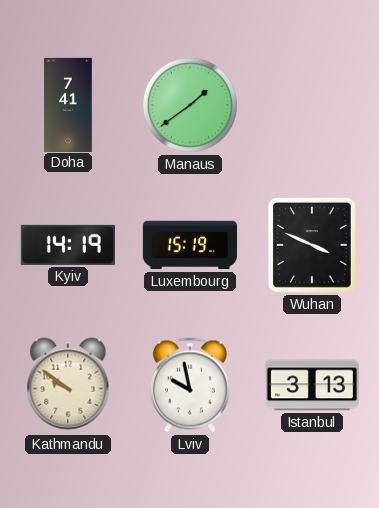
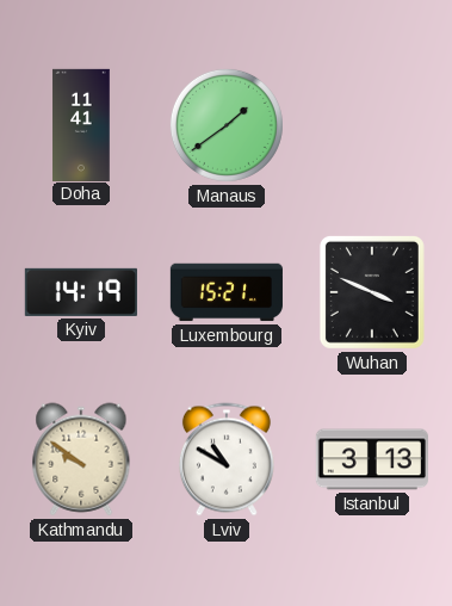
Doha: 7:41 -> 11:41
Luxembourg: 15:19 -> 15:21
Lviv: 9:58 -> 10:50
